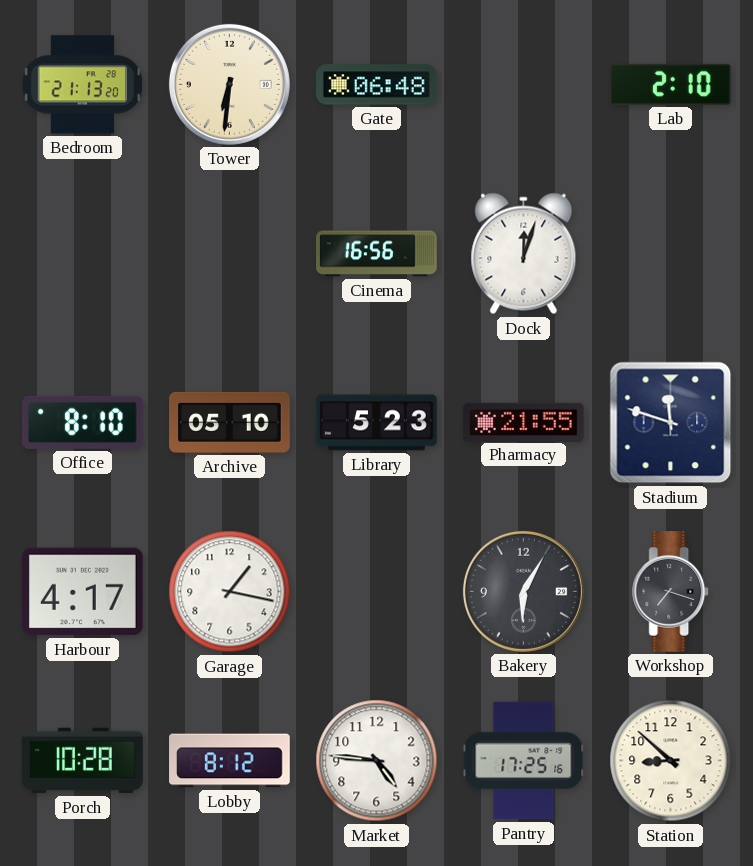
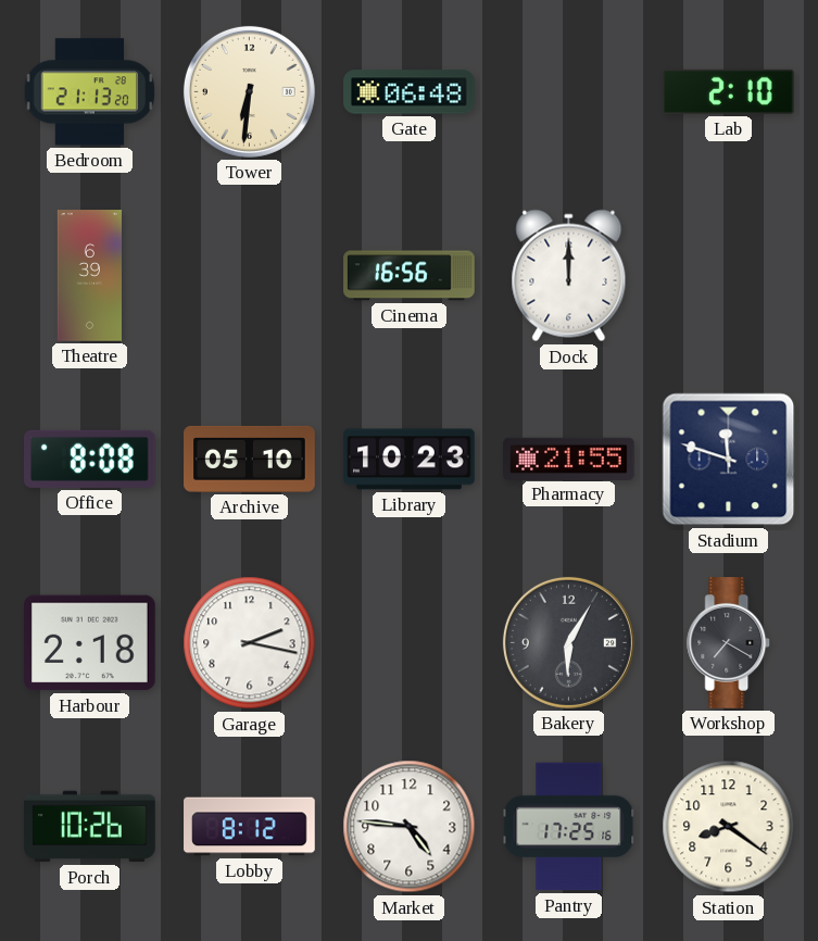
Theatre: none -> 6:39
Dock: 12:03 -> 12:00
Office: 8:10 -> 8:08
Library: 5:23 -> 10:23
Harbour: 4:17 -> 2:18
Garage: 1:17 -> 2:17
Workshop: 7:18 -> 7:20
Porch: 10:28 -> 10:26
Station: 8:52 -> 8:21
